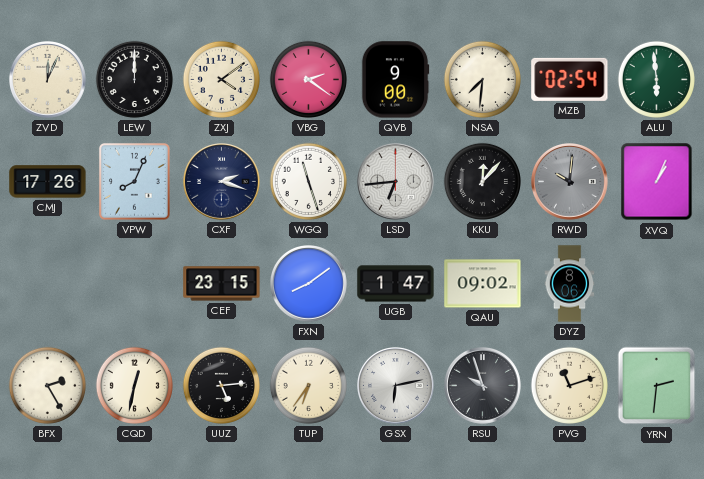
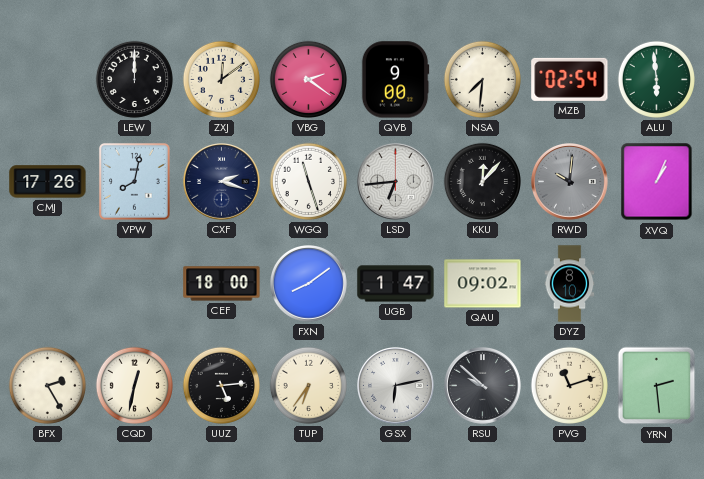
ZVD: 12:04 -> none
ZXJ: 4:09 -> 12:09
VPW: 8:04 -> 8:02
CEF: 23:15 -> 18:00
DYZ: 8:06 -> 8:10
RSU: 9:57 -> 9:52
YRN: 2:31 -> 2:29
